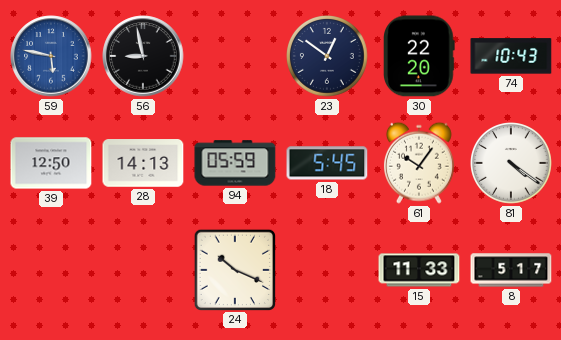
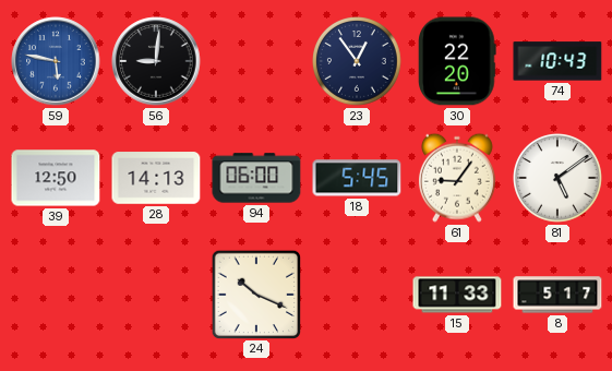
56: 8:58 -> 9:01
23: 12:51 -> 12:54
94: 05:59 -> 06:00
61: 10:06 -> 9:06
81: 4:21 -> 5:09
